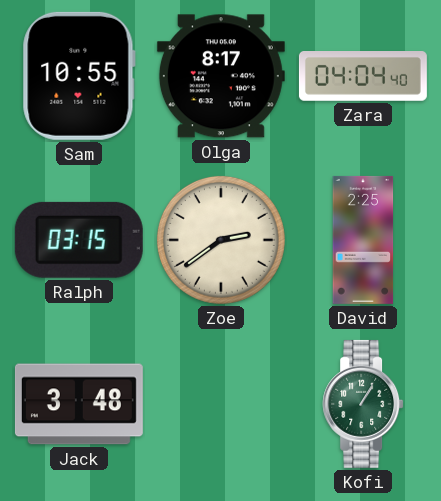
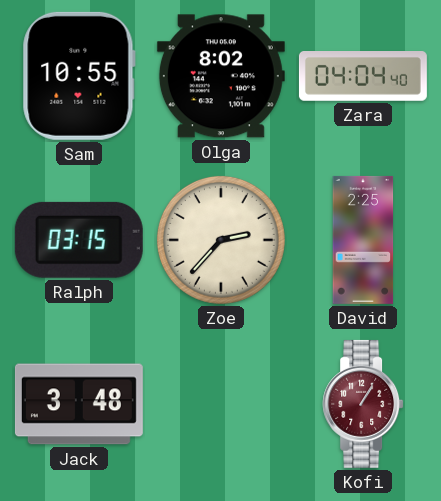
Olga: 8:17 -> 8:02
Zoe: 2:39 -> 2:37
Kofi dial: green -> burgundy
